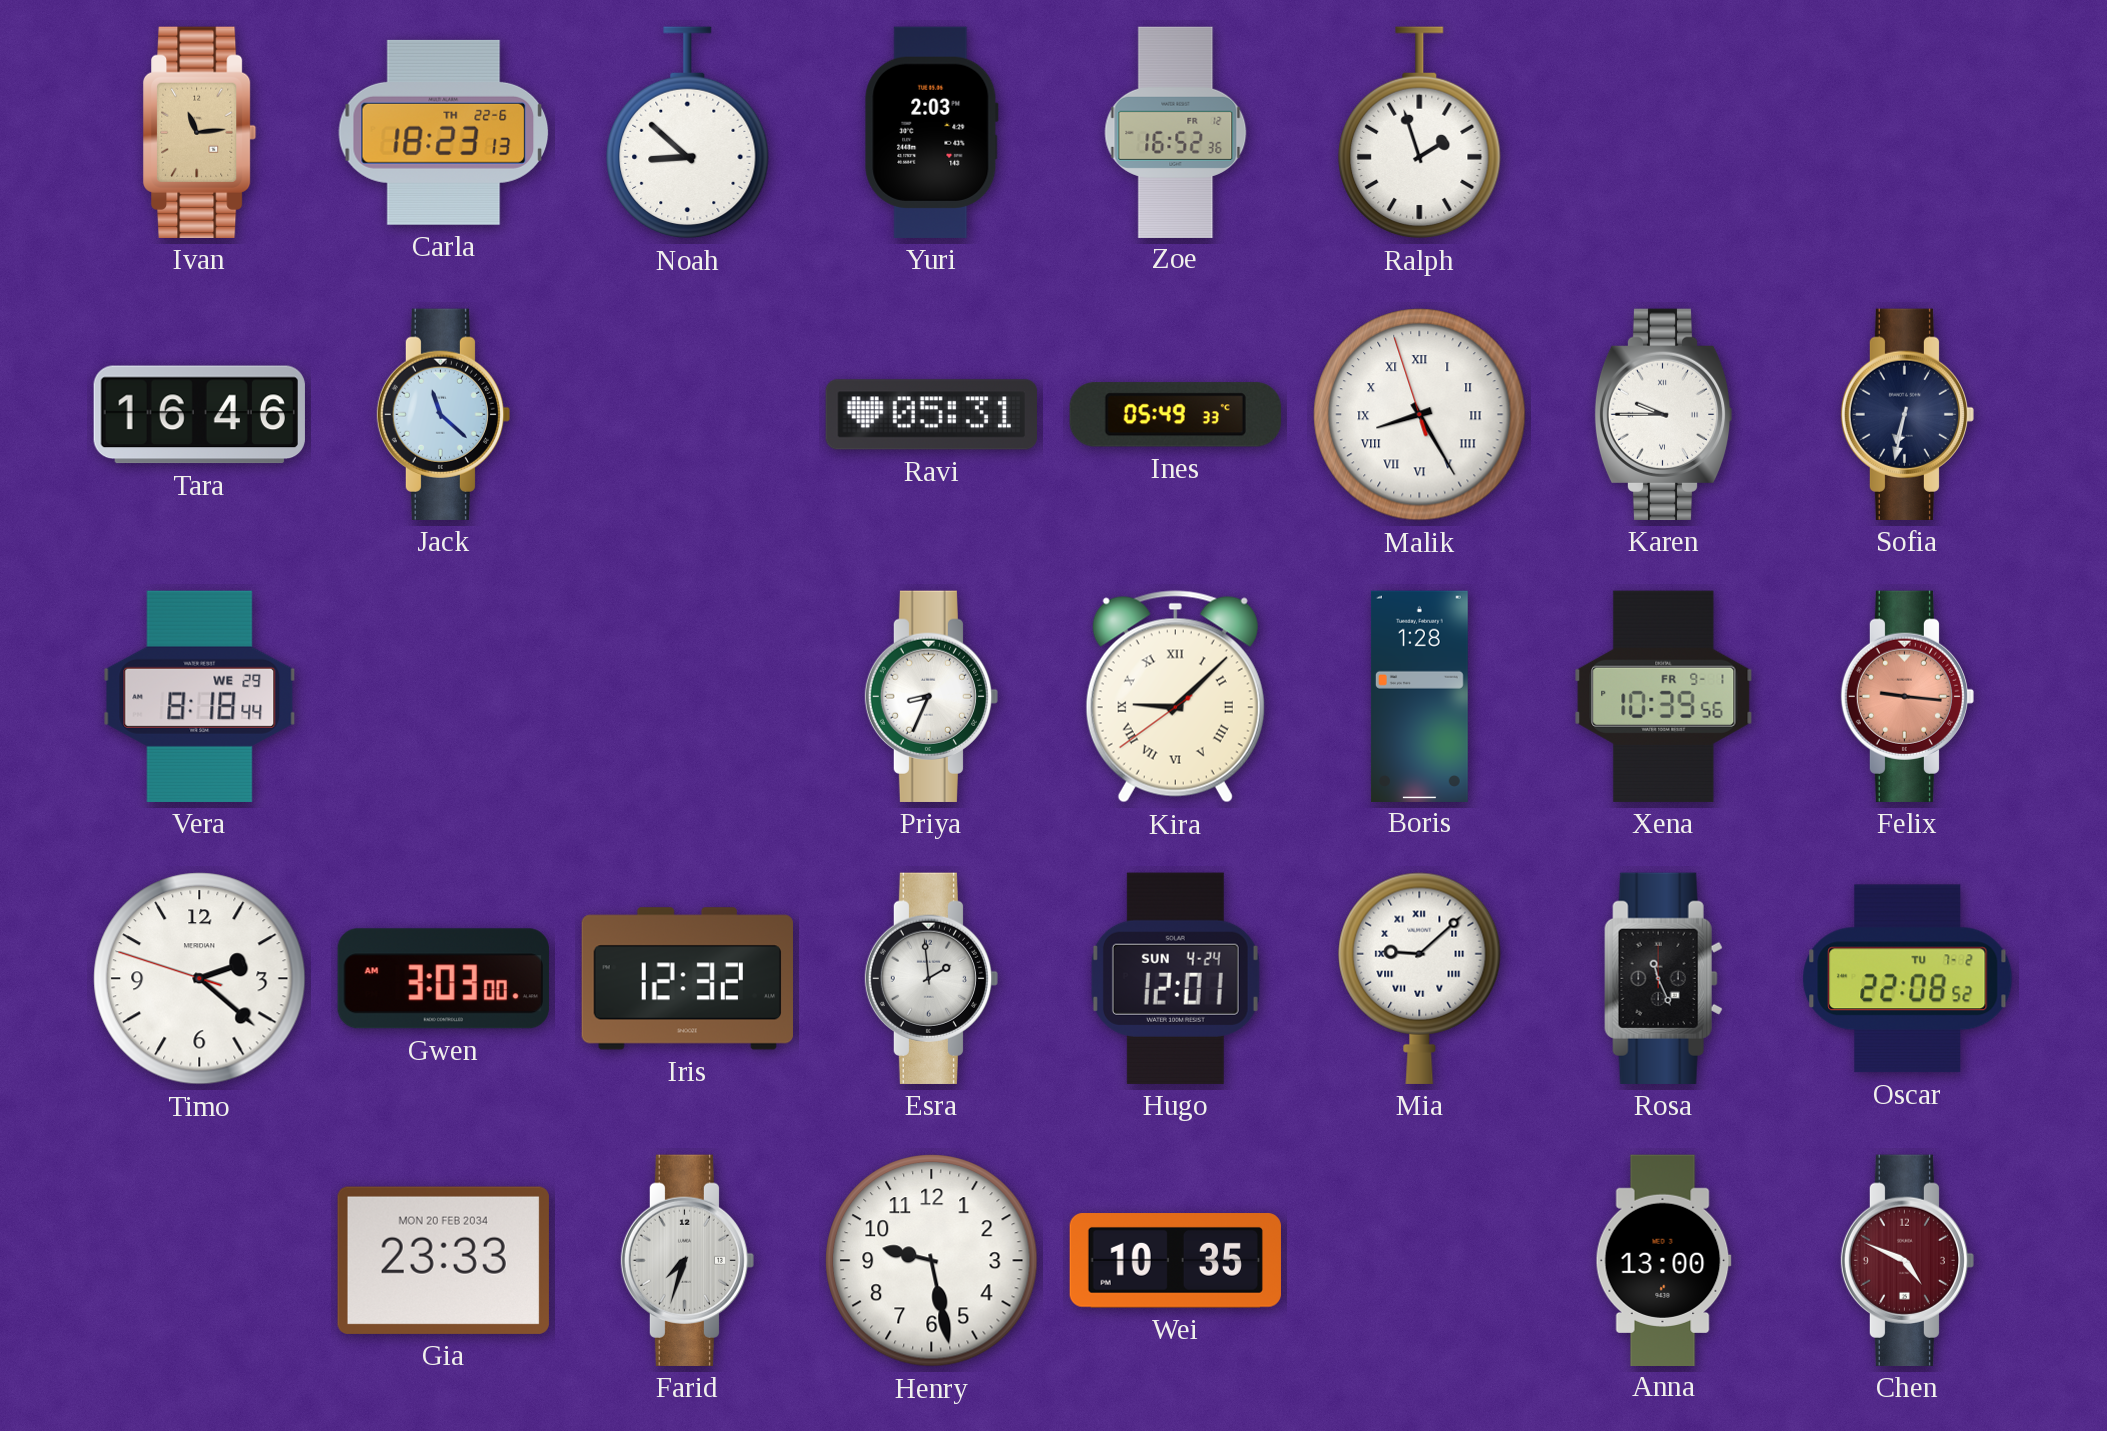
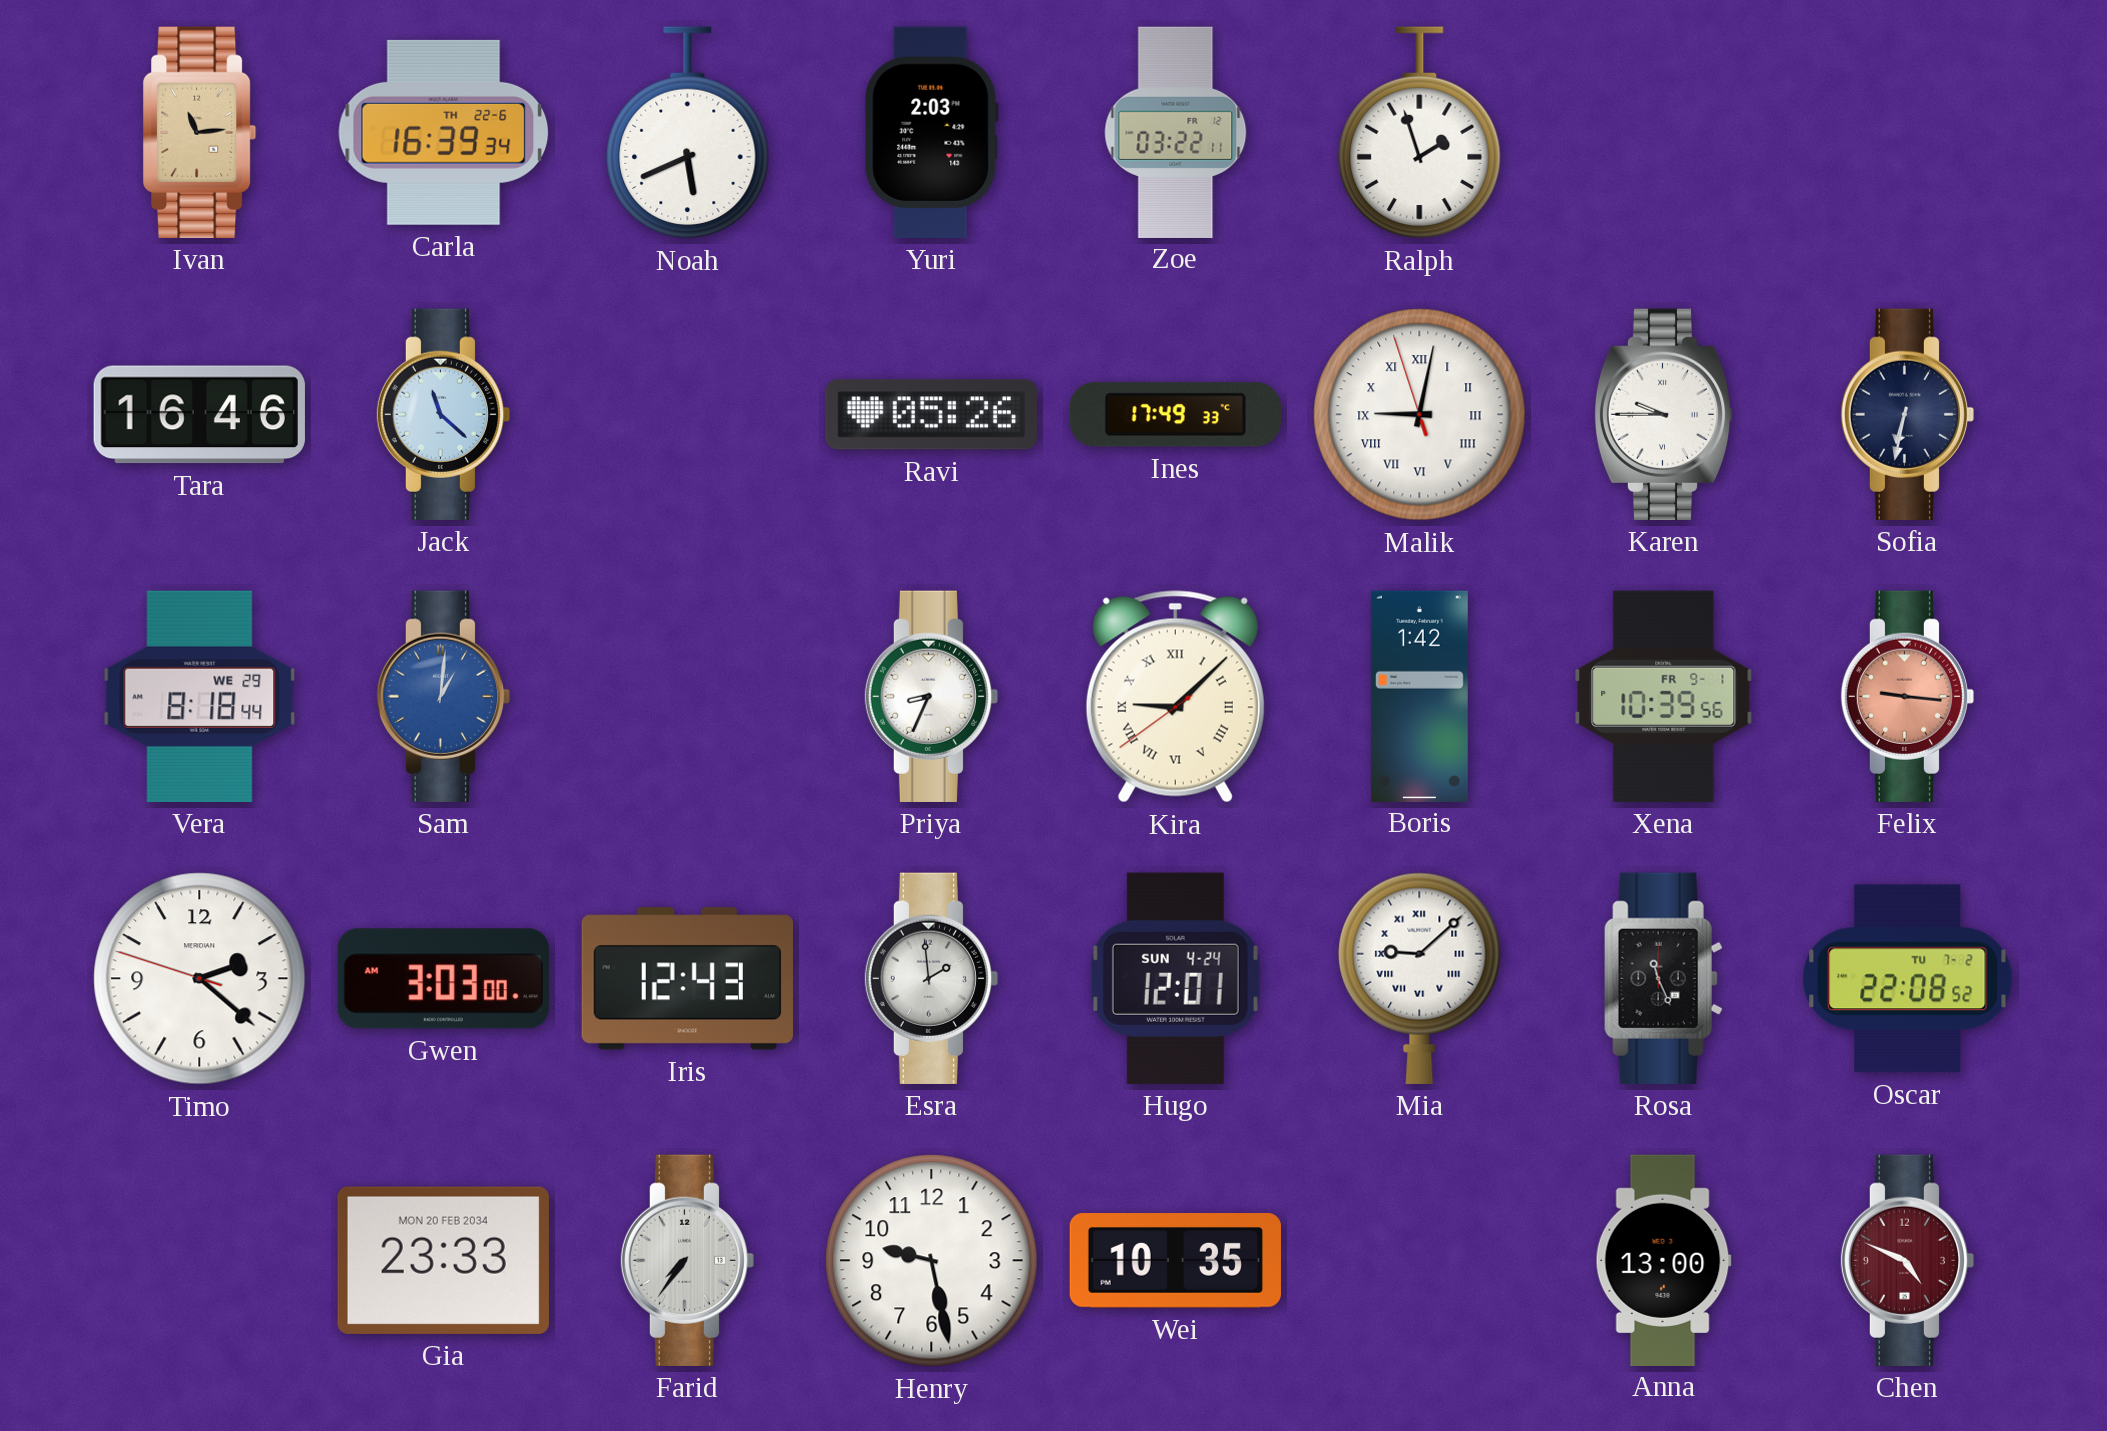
Carla: 18:23 -> 16:39
Noah: 8:52 -> 5:41
Zoe: 16:52 -> 03:22
Ravi: 05:31 -> 05:26
Ines: 05:49 -> 17:49
Malik: 8:24 -> 9:01
Sam: none -> 1:01
Boris: 1:28 -> 1:42
Iris: 12:32 -> 12:43
Farid: 7:33 -> 7:36
